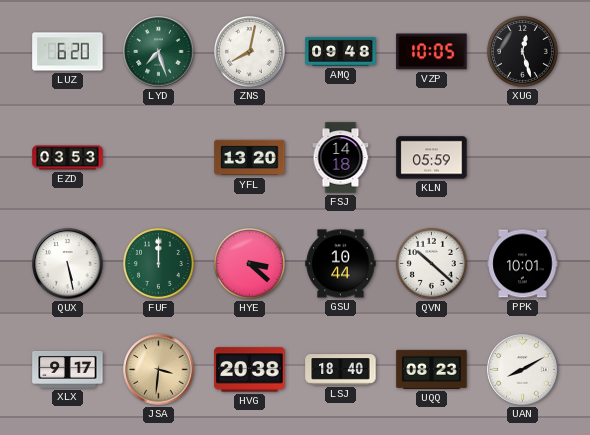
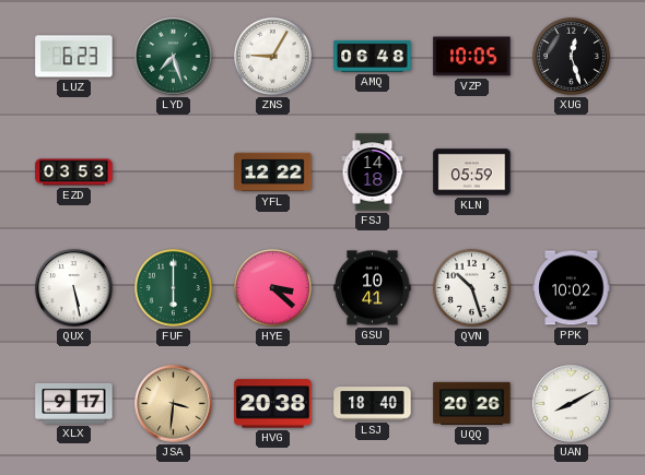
LUZ: 6:20 -> 6:23
ZNS: 8:02 -> 9:05
AMQ: 09:48 -> 06:48
YFL: 13:20 -> 12:22
FUF: 12:00 -> 6:00
GSU: 10:44 -> 10:41
QVN: 10:22 -> 10:27
PPK: 10:01 -> 10:02
UQQ: 08:23 -> 20:26
